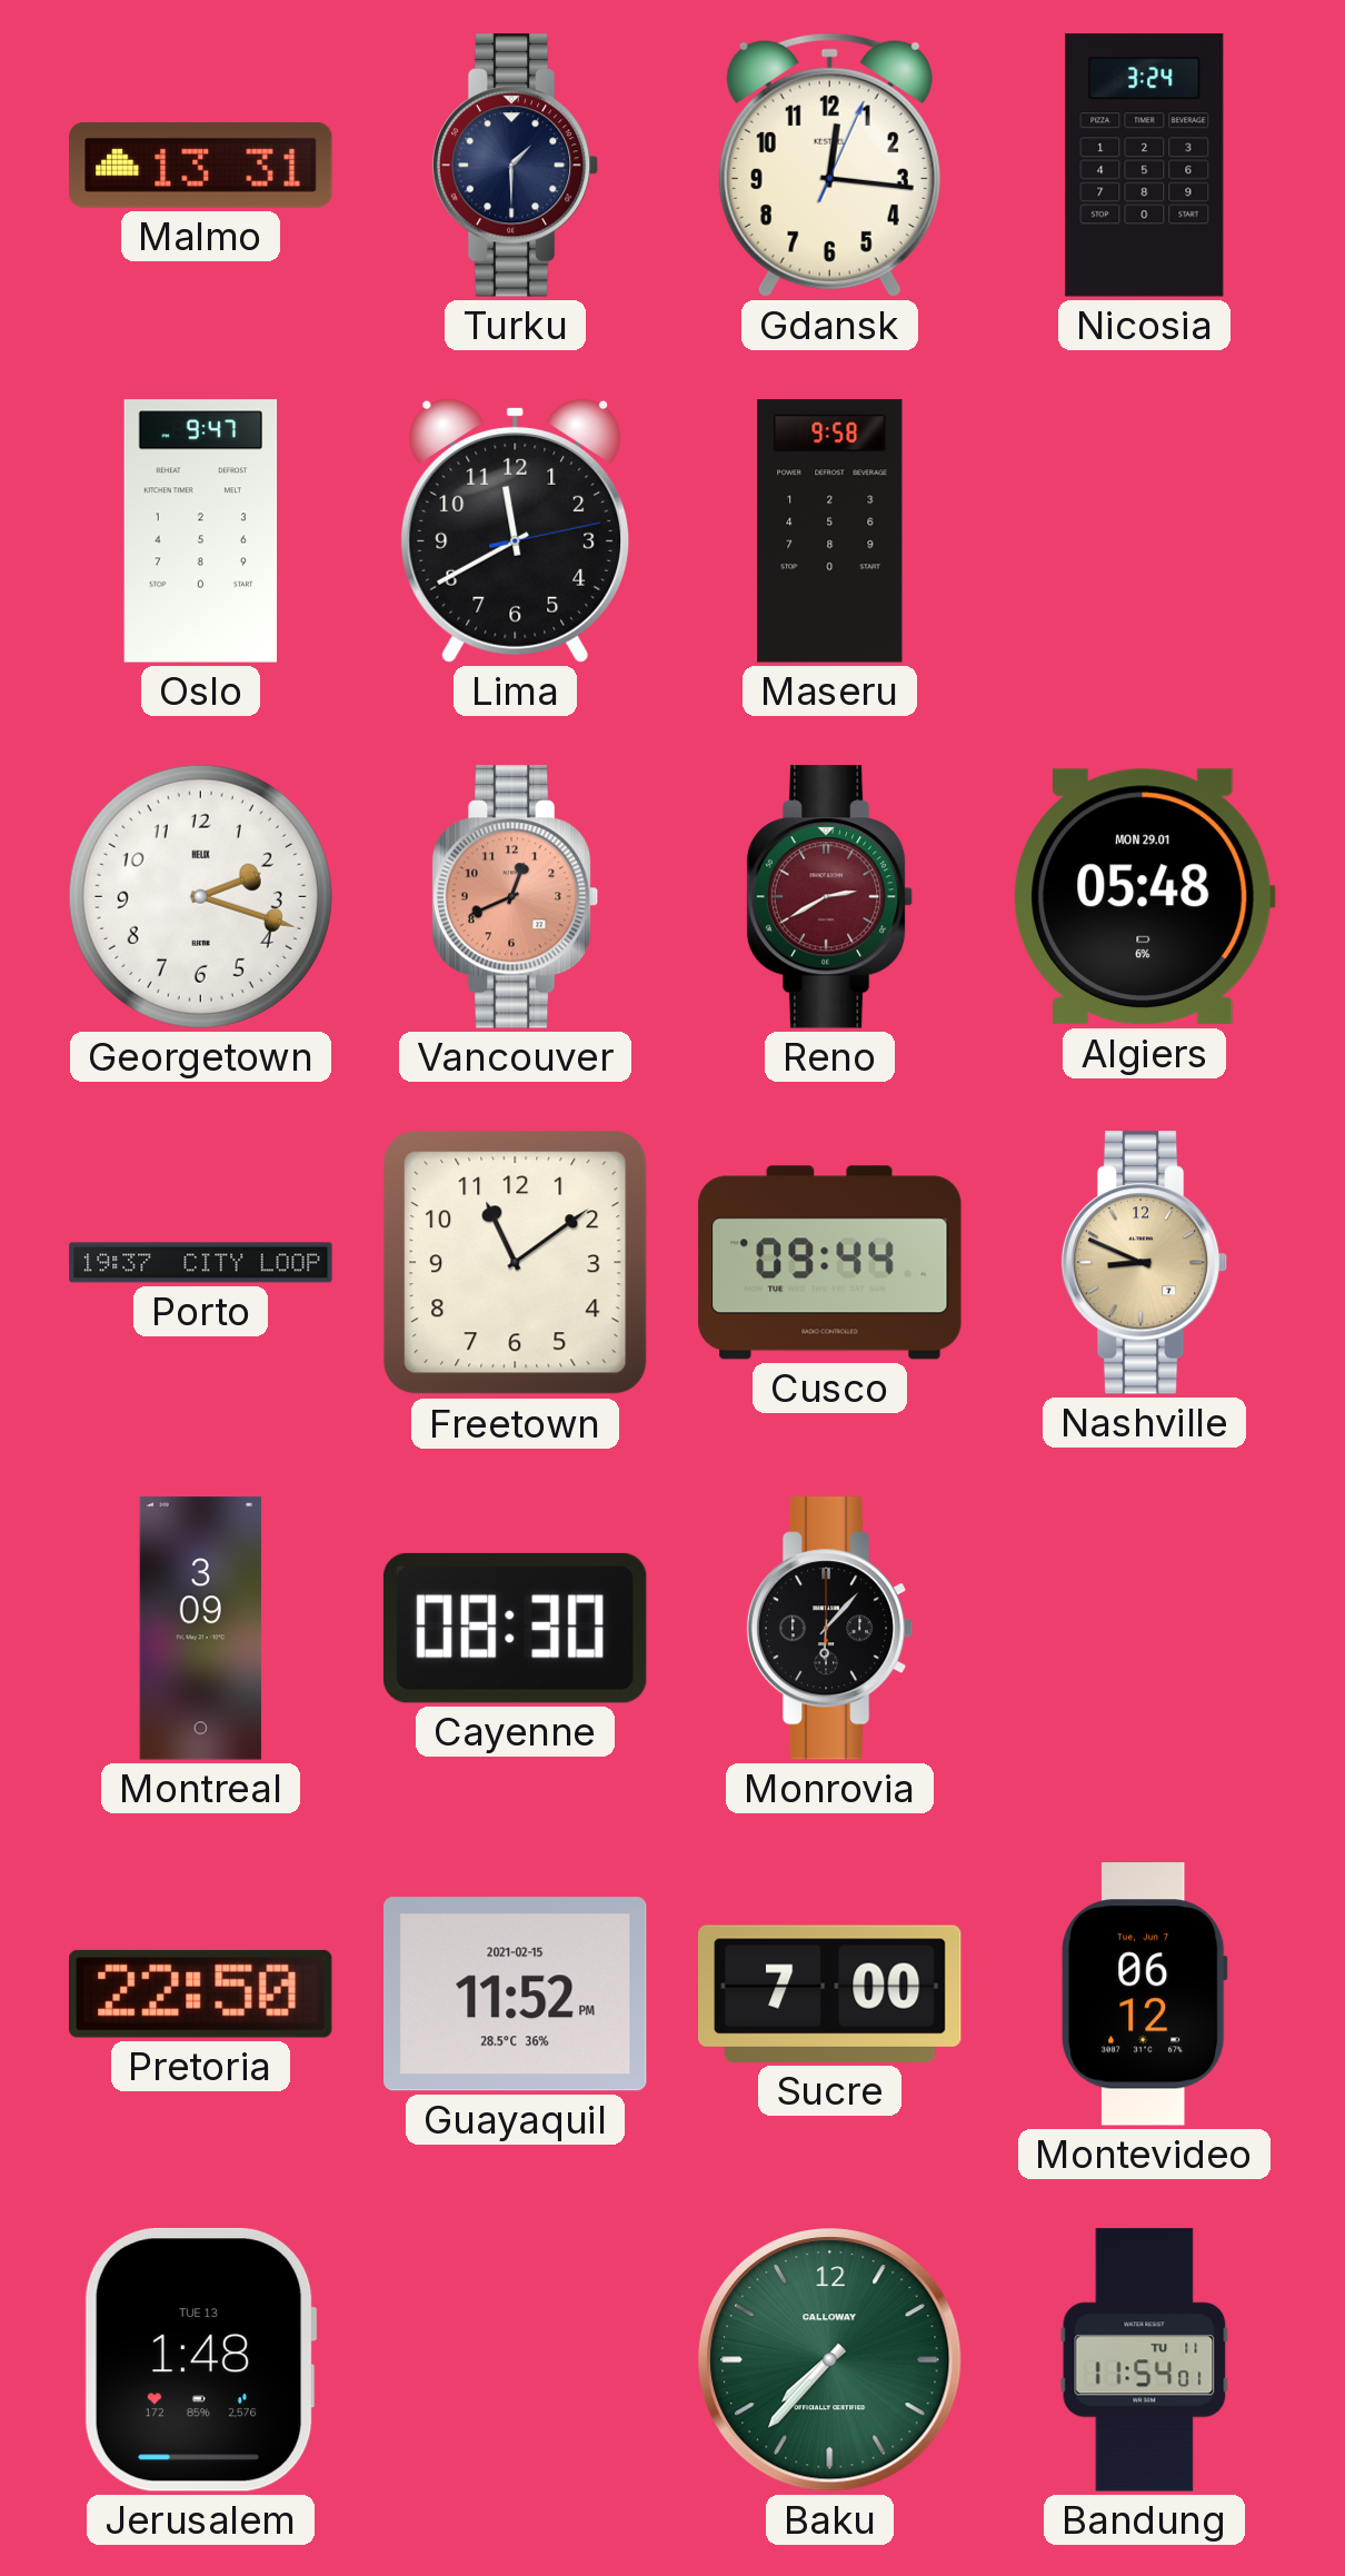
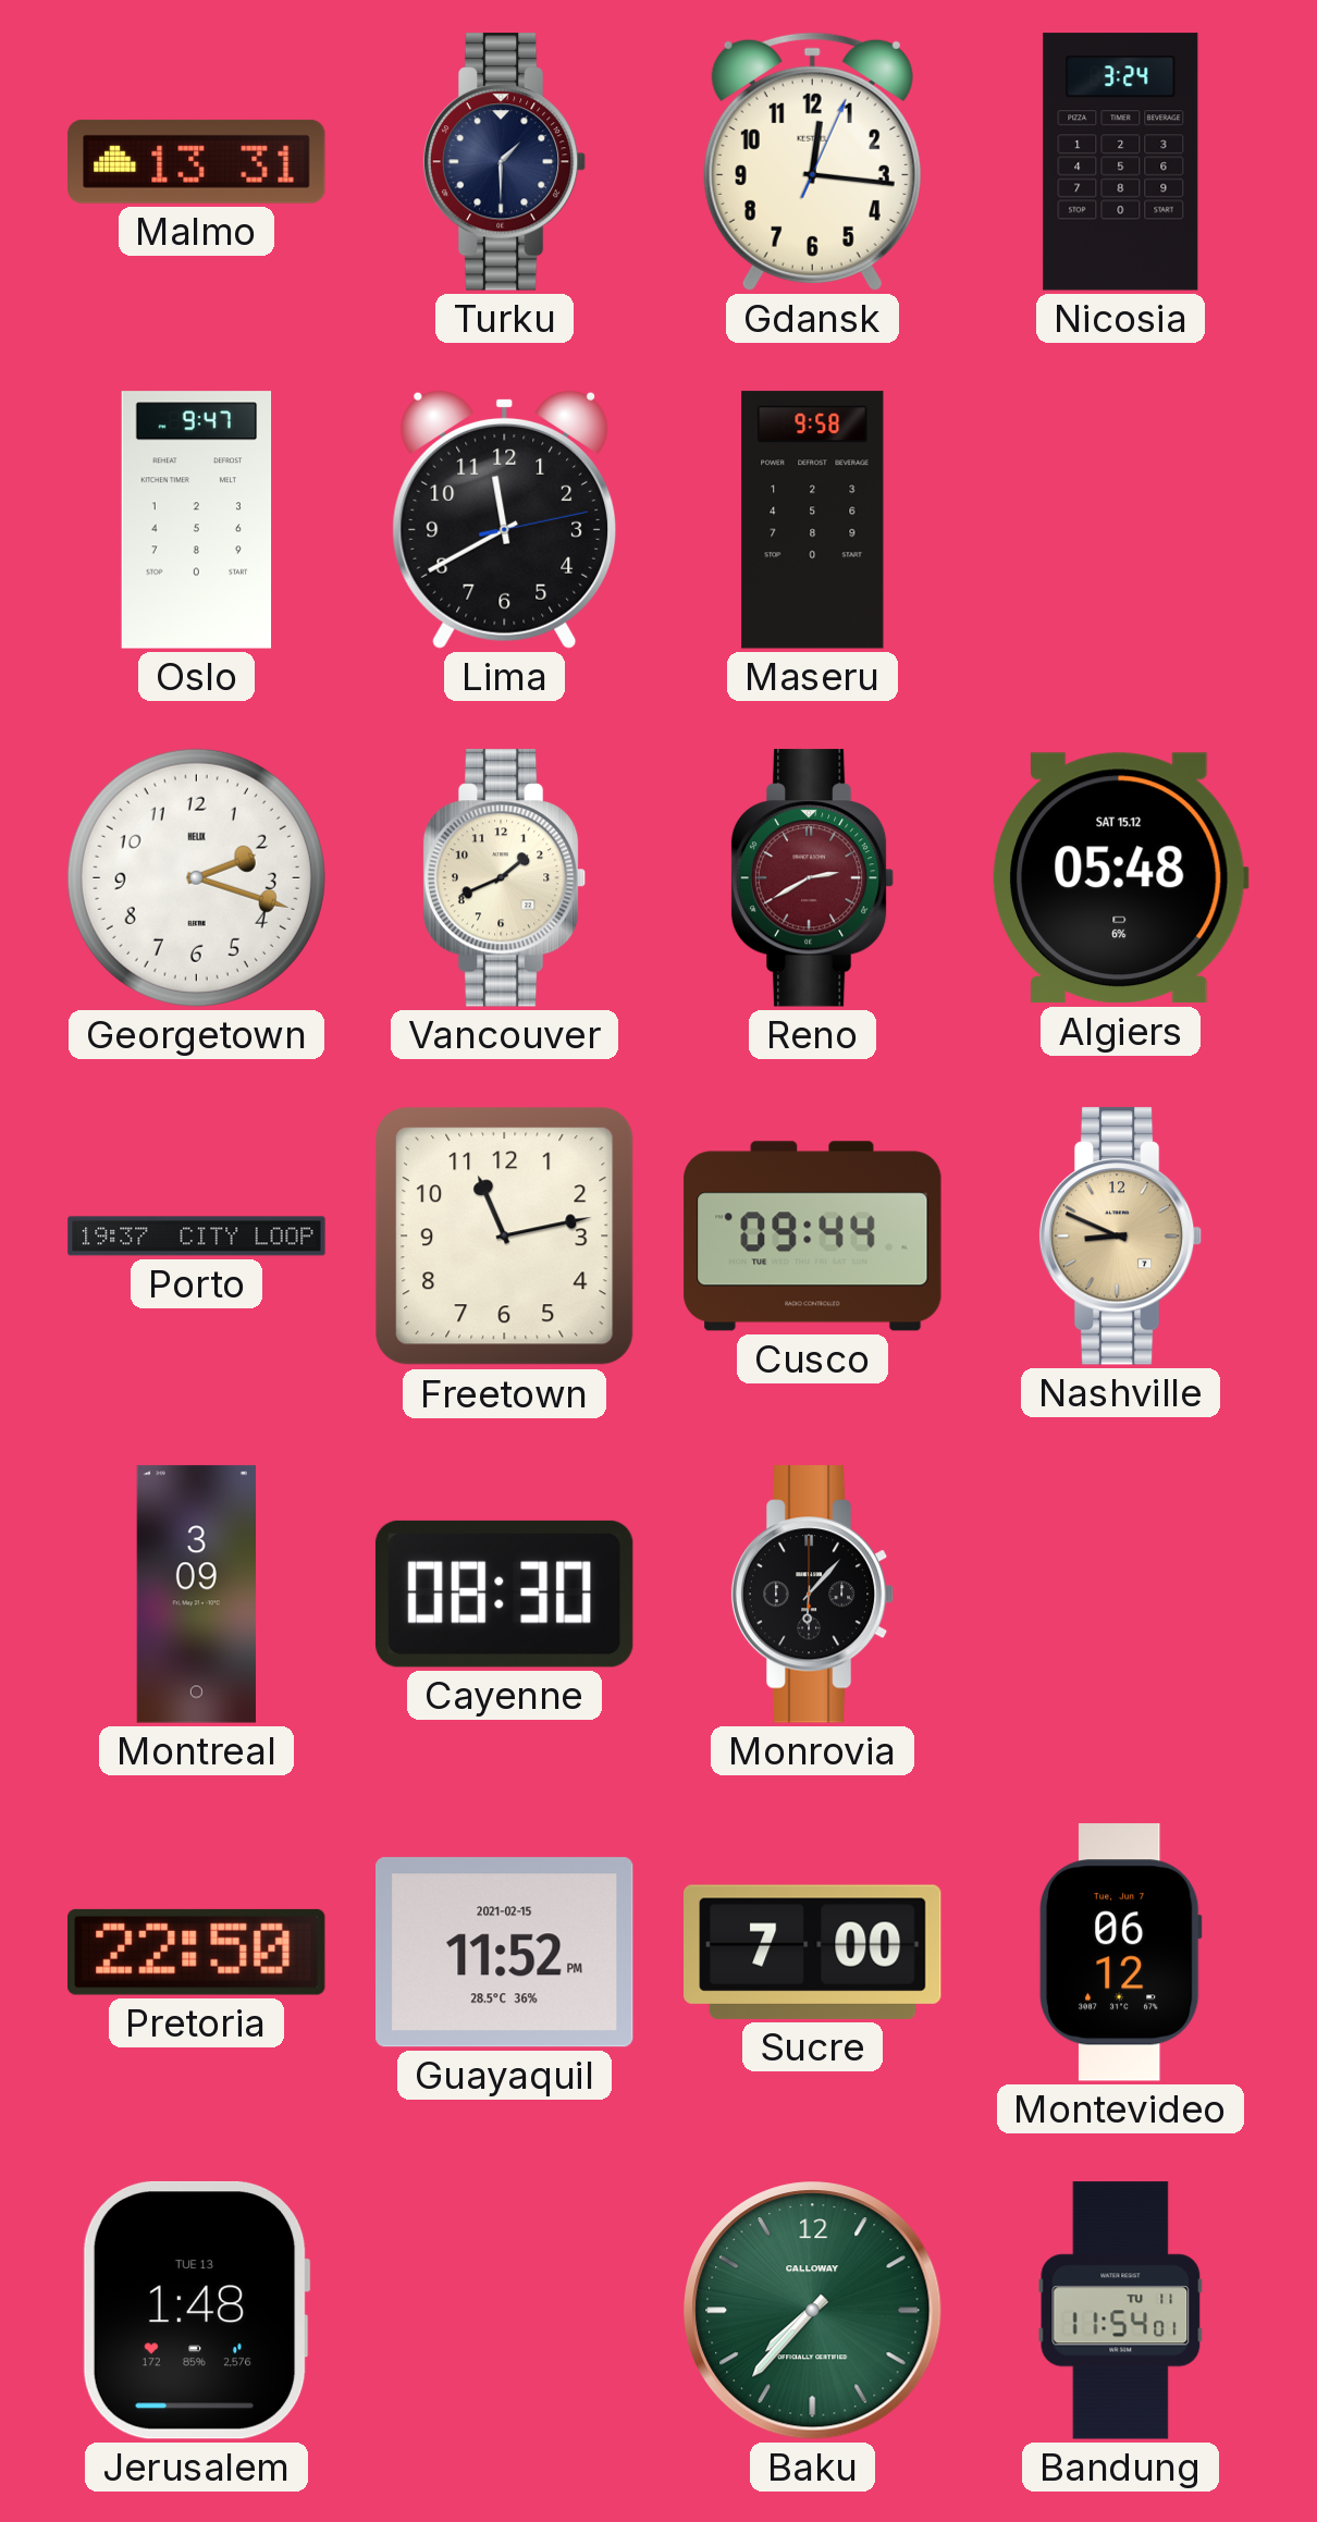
Vancouver: 12:41 -> 1:41
Vancouver dial: salmon -> cream
Algiers date: MON 29.01 -> SAT 15.12
Freetown: 11:09 -> 11:13
